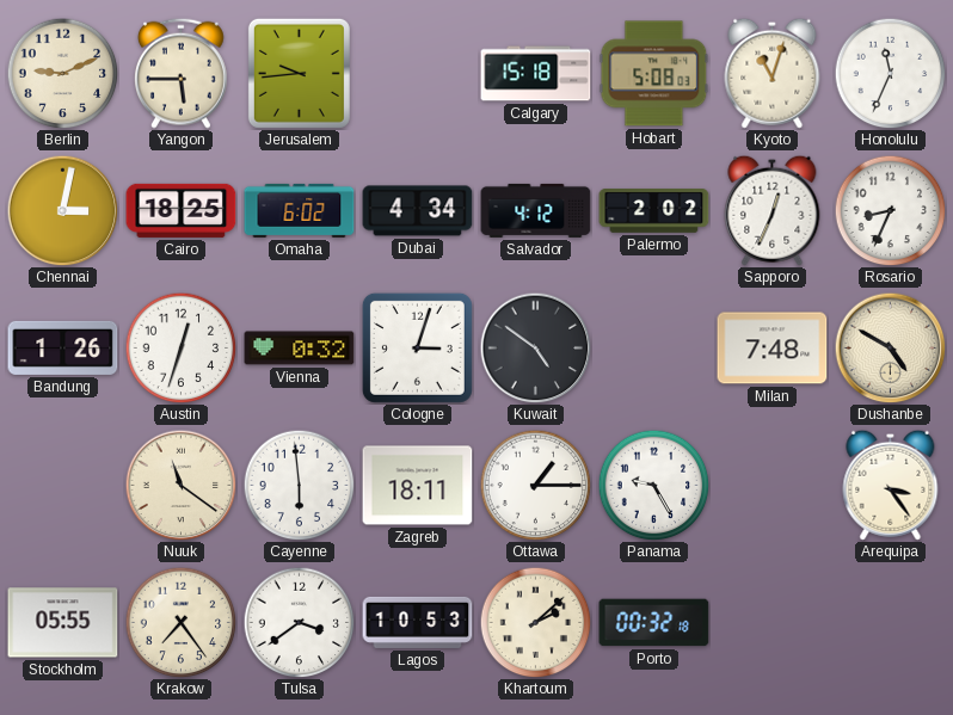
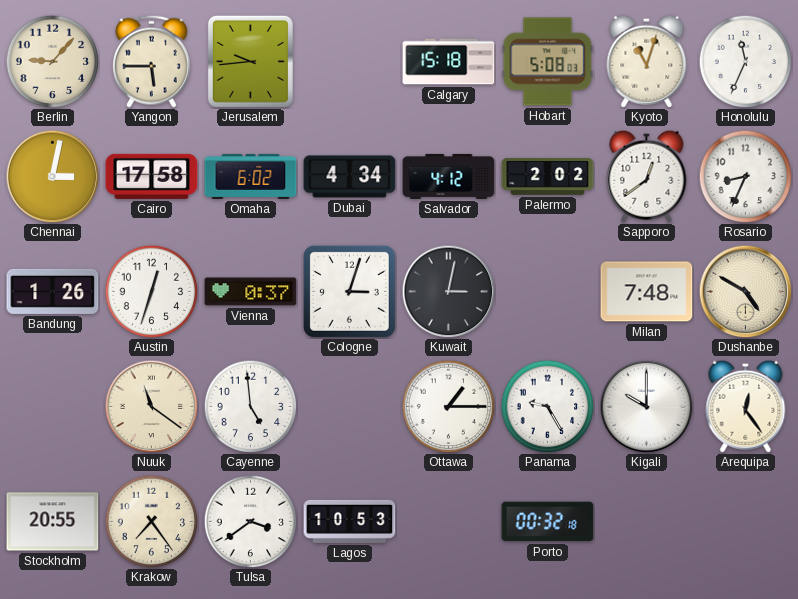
Berlin: 9:11 -> 9:07
Cairo: 18:25 -> 17:58
Sapporo: 12:34 -> 12:39
Vienna: 0:32 -> 0:37
Kuwait: 4:51 -> 3:02
Cayenne: 5:59 -> 4:59
Zagreb: 18:11 -> none
Kigali: none -> 10:00
Arequipa: 3:24 -> 12:24
Stockholm: 05:55 -> 20:55
Khartoum: 2:08 -> none
